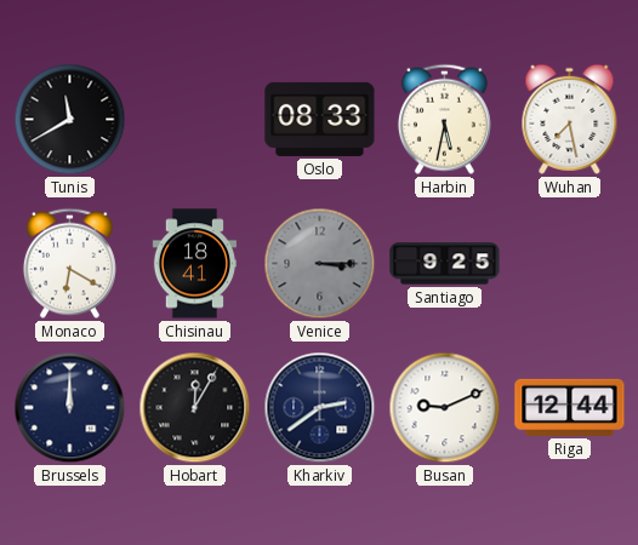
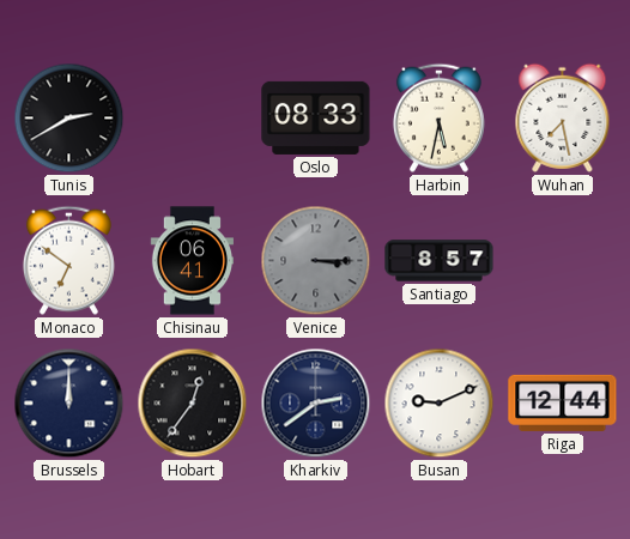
Tunis: 11:40 -> 2:40
Monaco: 6:20 -> 6:51
Chisinau: 18:41 -> 06:41
Santiago: 9:25 -> 8:57
Hobart: 12:05 -> 12:36
